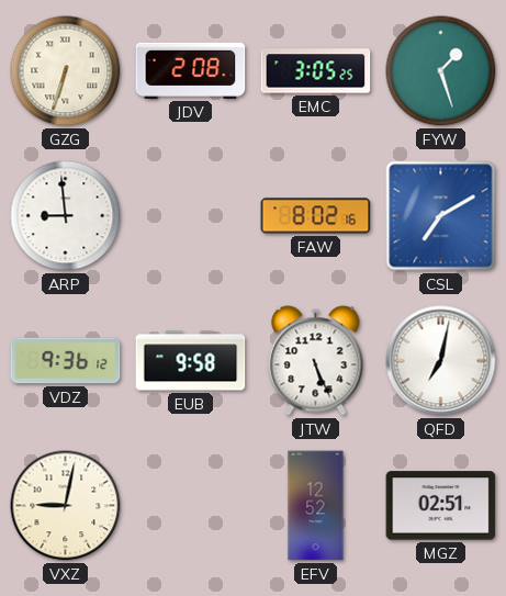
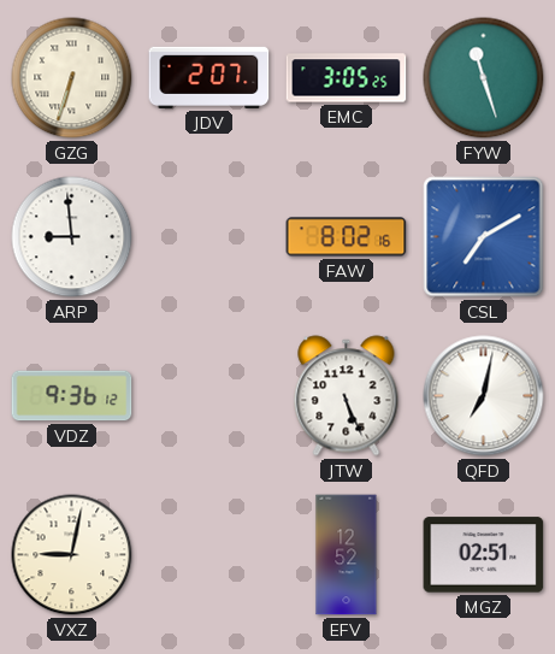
JDV: 2:08 -> 2:07
FYW: 1:27 -> 11:27
EUB: 9:58 -> none
